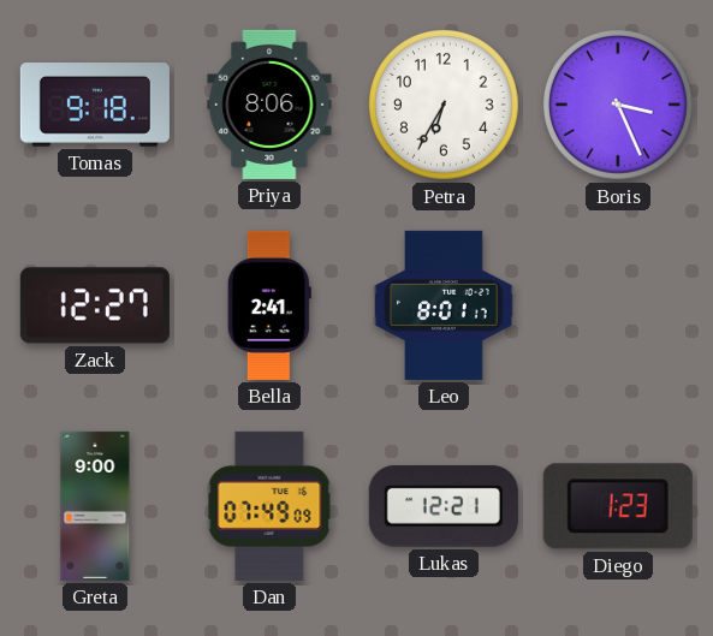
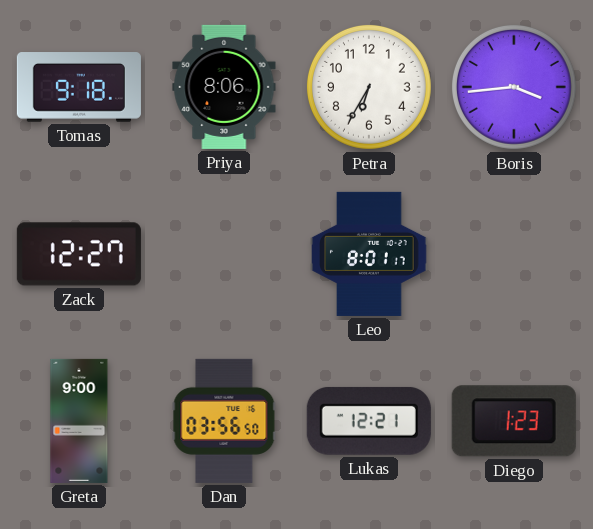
Boris: 3:26 -> 3:44
Bella: 2:41 -> none
Dan: 07:49 -> 03:56
